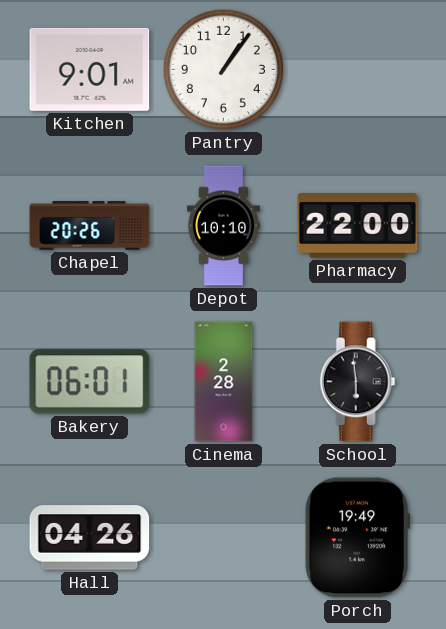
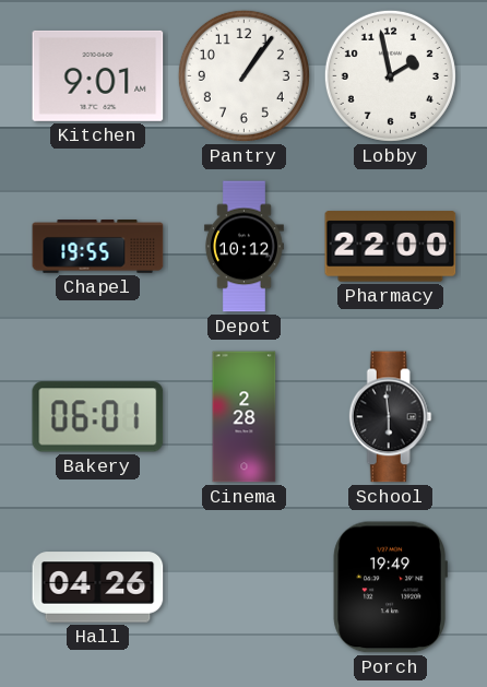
Lobby: none -> 1:58
Chapel: 20:26 -> 19:55
Depot: 10:10 -> 10:12
